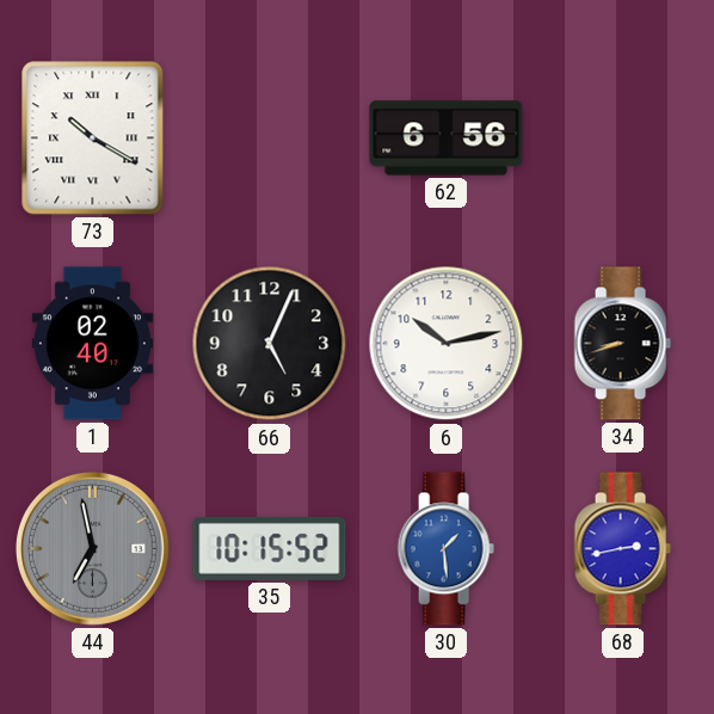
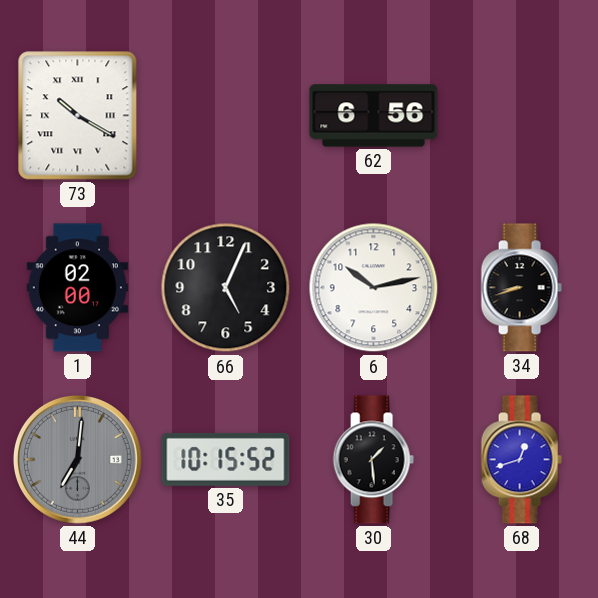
1: 02:40 -> 02:00
44: 6:58 -> 7:01
30 dial: blue -> black
68: 2:43 -> 12:42
